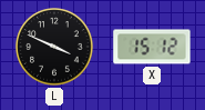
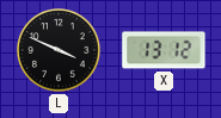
X: 15:12 -> 13:12
